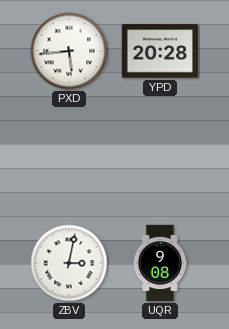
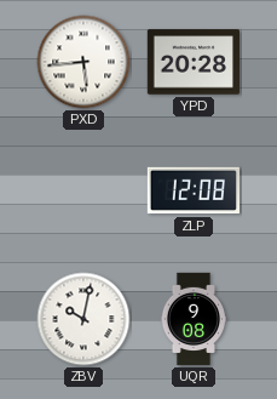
ZLP: none -> 12:08
ZBV: 3:02 -> 10:02
